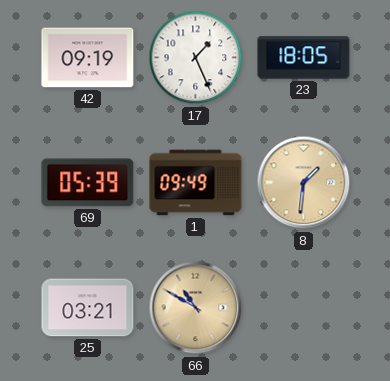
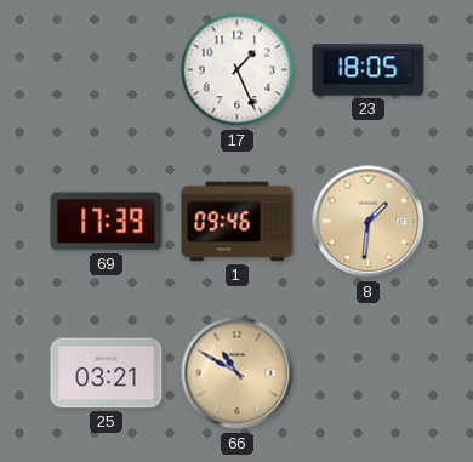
42: 09:19 -> none
69: 05:39 -> 17:39
1: 09:49 -> 09:46
